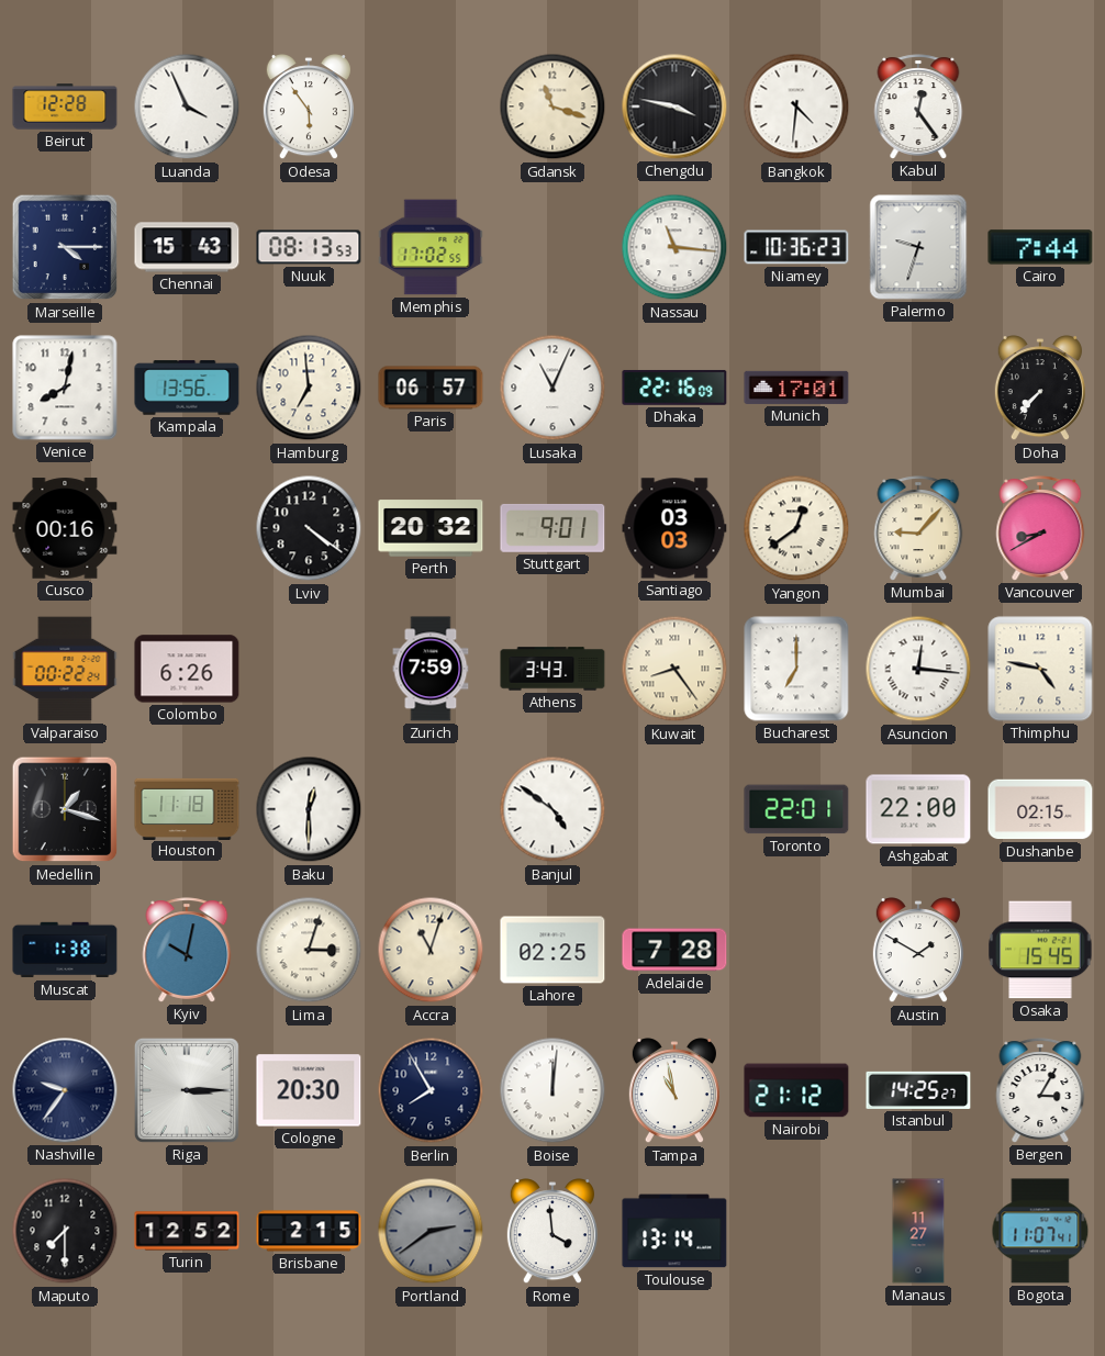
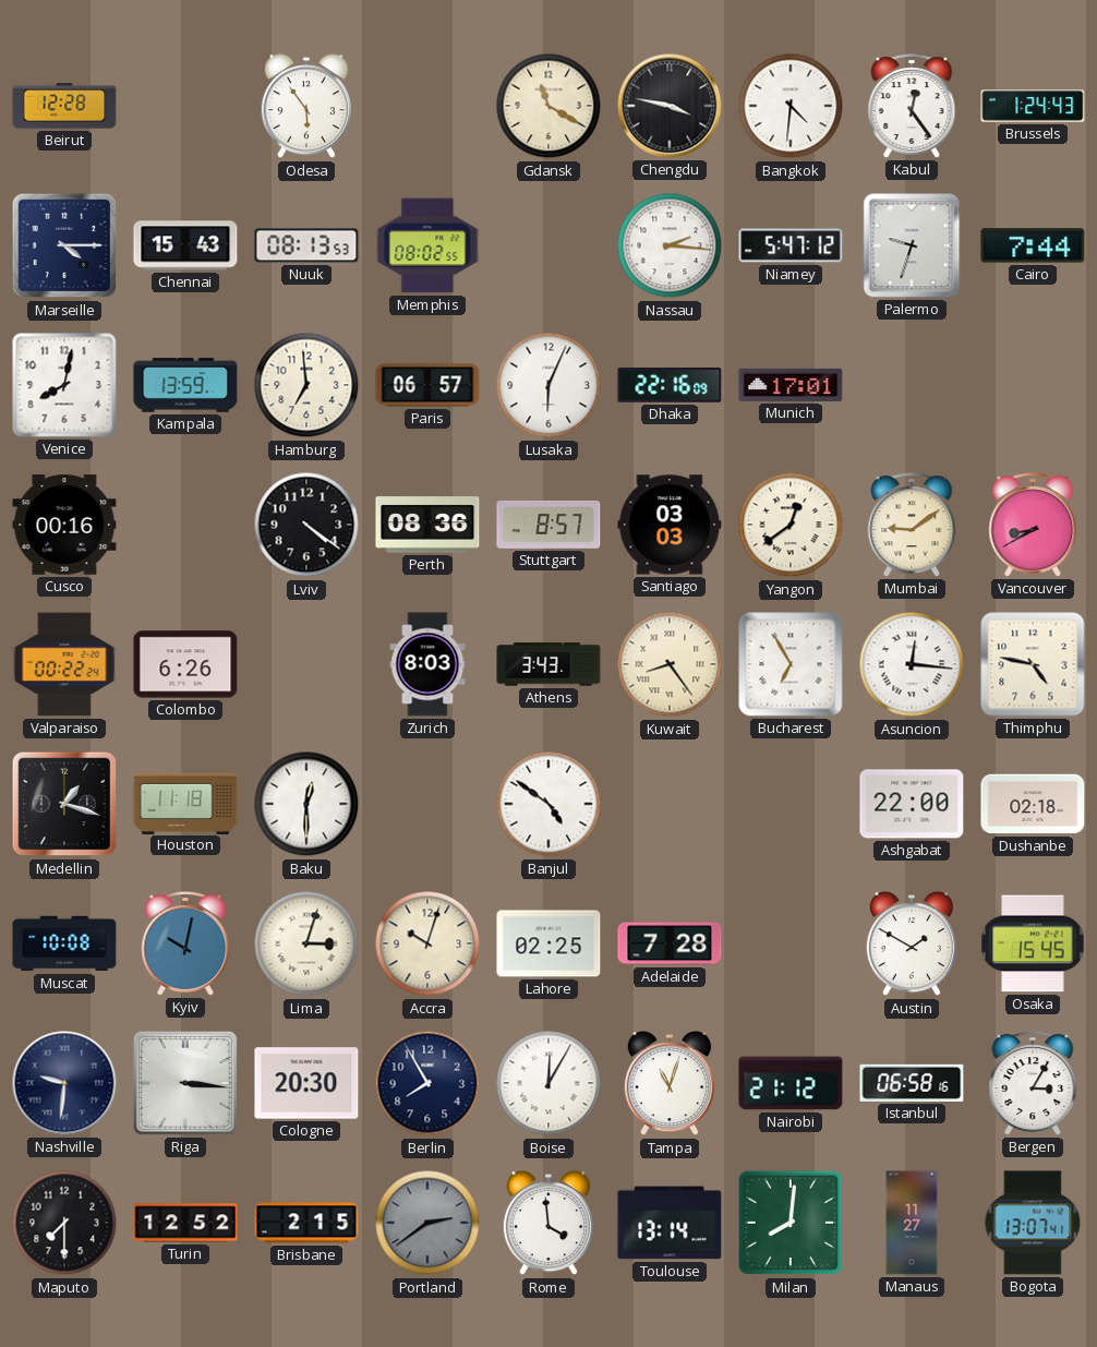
Luanda: 3:56 -> none
Gdansk: 11:18 -> 11:20
Brussels: none -> 1:24
Memphis: 17:02 -> 08:02
Nassau: 11:16 -> 2:16
Niamey: 10:36 -> 5:47
Kampala: 13:56 -> 13:59
Lusaka: 11:04 -> 6:04
Doha: 7:37 -> none
Perth: 20:32 -> 08:36
Stuttgart: 9:01 -> 8:57
Mumbai: 9:07 -> 9:09
Zurich: 7:59 -> 8:03
Bucharest: 7:00 -> 6:55
Toronto: 22:01 -> none
Dushanbe: 02:15 -> 02:18
Muscat: 1:38 -> 10:08
Accra: 11:03 -> 10:03
Nashville: 9:36 -> 9:31
Riga: 3:15 -> 3:16
Boise: 12:01 -> 12:05
Tampa: 10:58 -> 11:03
Istanbul: 14:25 -> 06:58
Milan: none -> 8:01
Bogota: 11:07 -> 13:07
